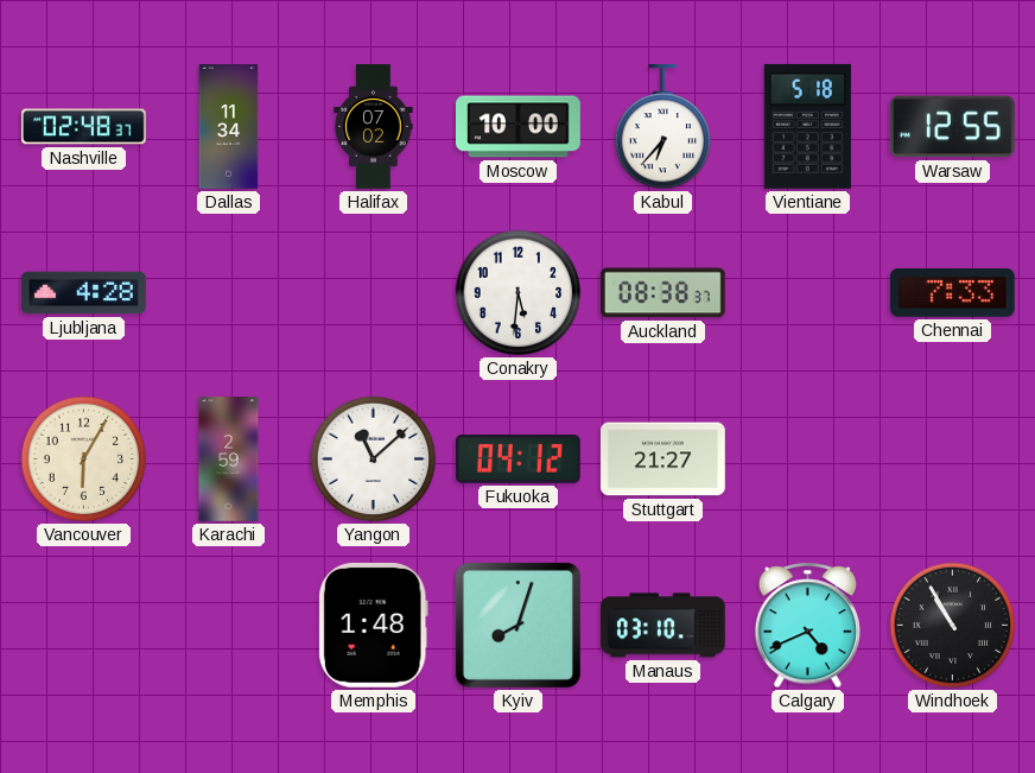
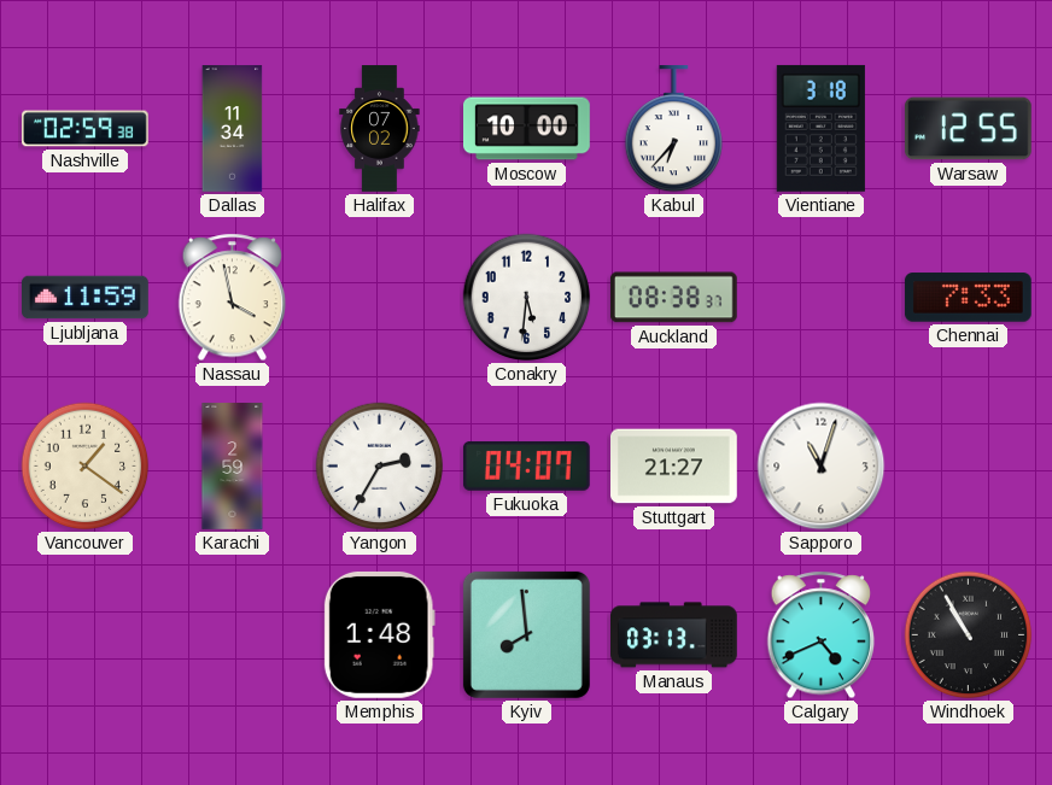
Nashville: 02:48 -> 02:59
Vientiane: 5:18 -> 3:18
Ljubljana: 4:28 -> 11:59
Nassau: none -> 3:58
Vancouver: 6:05 -> 1:21
Yangon: 11:08 -> 2:35
Fukuoka: 04:12 -> 04:07
Sapporo: none -> 11:03
Kyiv: 8:03 -> 7:59
Manaus: 03:10 -> 03:13
